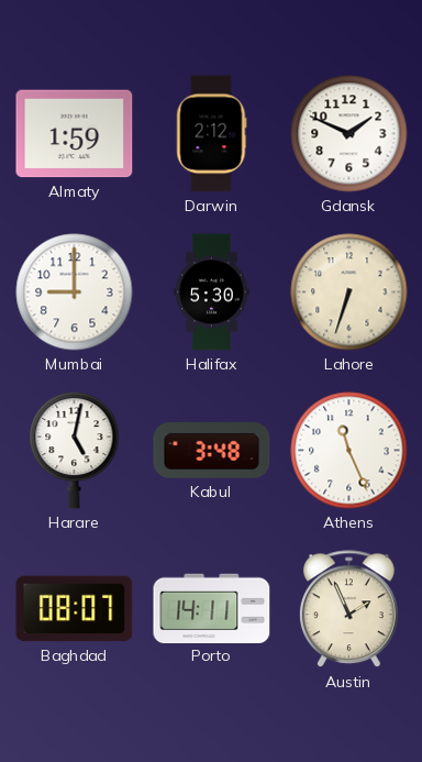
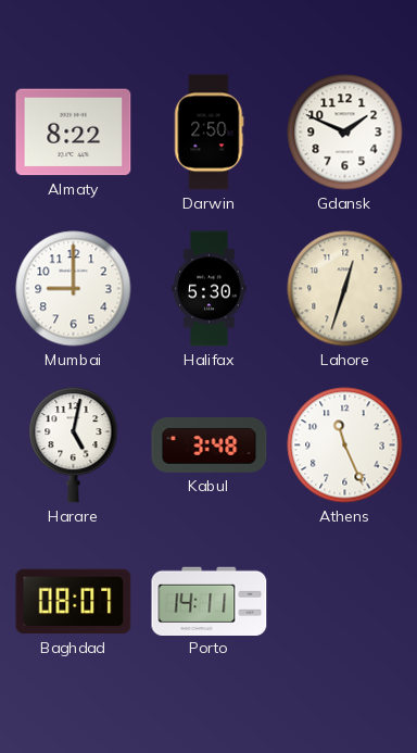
Almaty: 1:59 -> 8:22
Darwin: 2:12 -> 2:50
Lahore: 6:33 -> 12:33
Austin: 1:56 -> none
